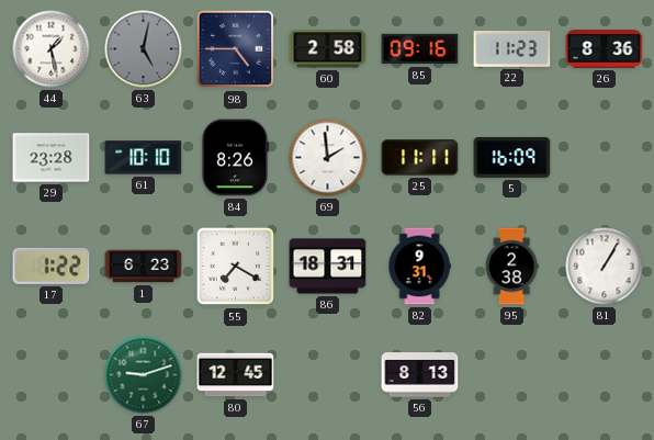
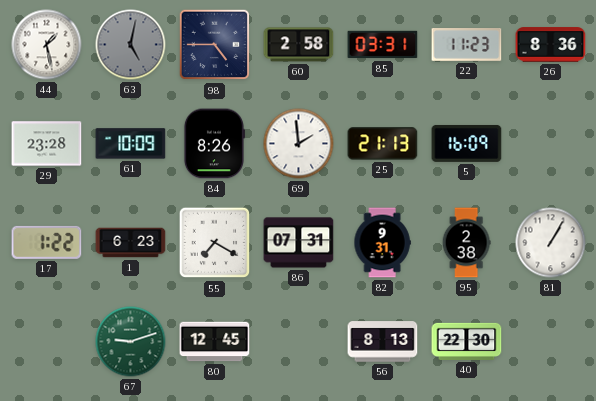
85: 09:16 -> 03:31
61: 10:10 -> 10:09
25: 11:11 -> 21:13
86: 18:31 -> 07:31
40: none -> 22:30
